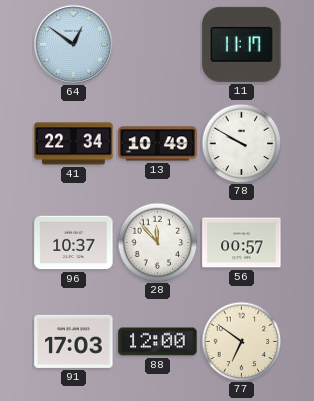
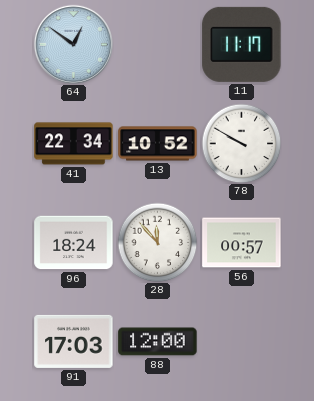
13: 10:49 -> 10:52
96: 10:37 -> 18:24
77: 6:51 -> none
